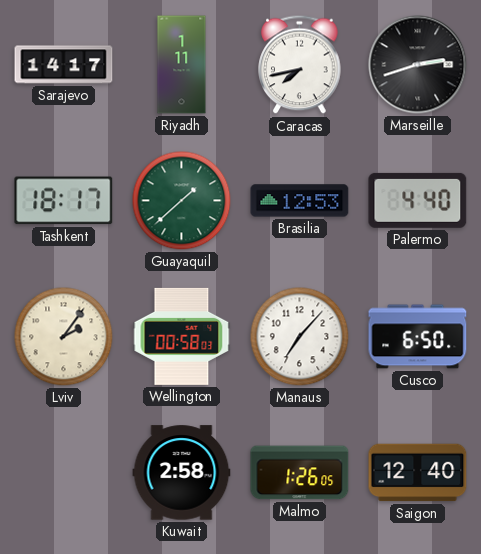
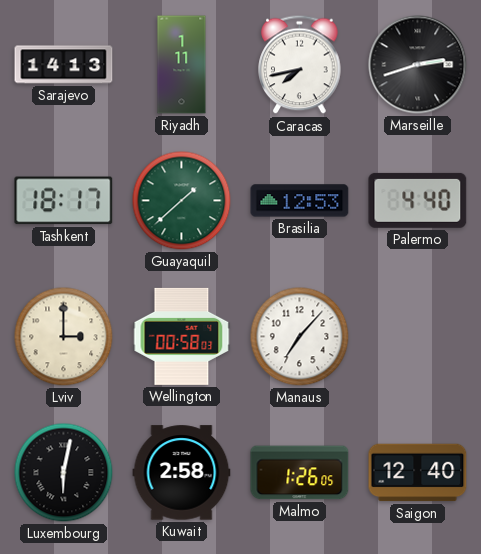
Sarajevo: 14:17 -> 14:13
Lviv: 2:06 -> 3:00
Cusco: 6:50 -> none
Luxembourg: none -> 6:02
